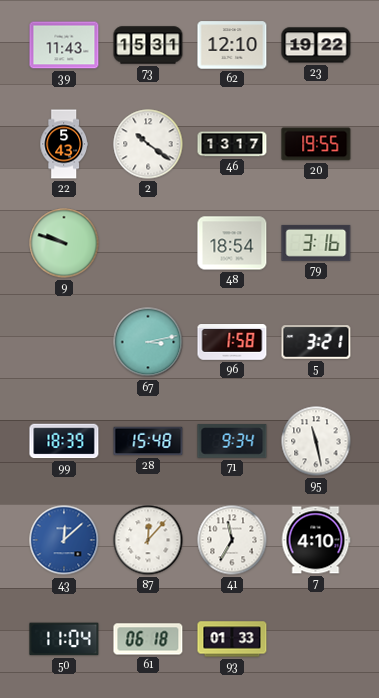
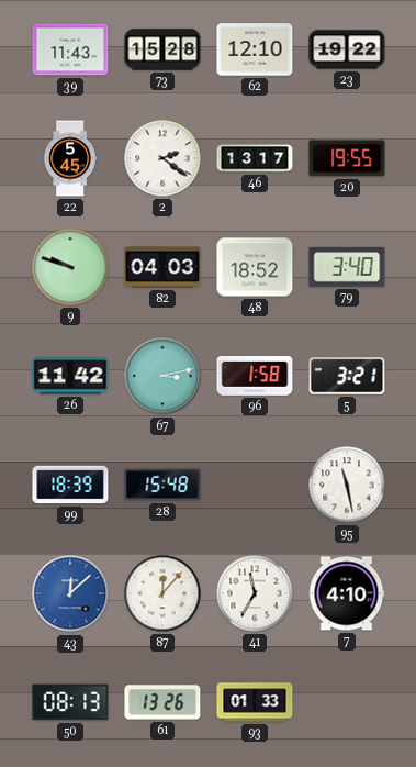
73: 15:31 -> 15:28
22: 5:43 -> 5:45
2: 10:21 -> 2:21
82: none -> 04:03
48: 18:54 -> 18:52
79: 3:16 -> 3:40
26: none -> 11:42
71: 9:34 -> none
50: 11:04 -> 08:13
61: 06:18 -> 13:26
